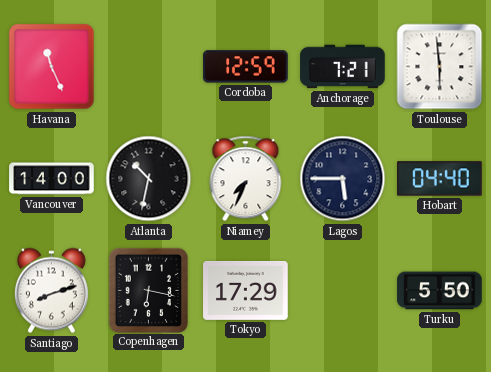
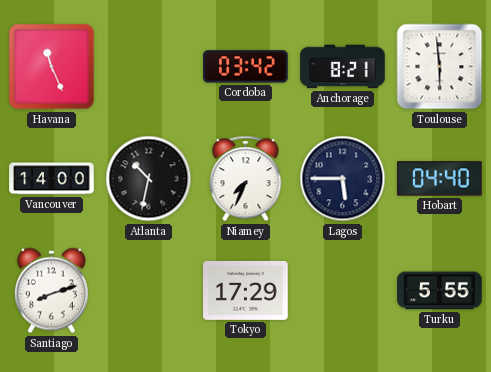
Cordoba: 12:59 -> 03:42
Anchorage: 7:21 -> 8:21
Copenhagen: 6:17 -> none
Turku: 5:50 -> 5:55
